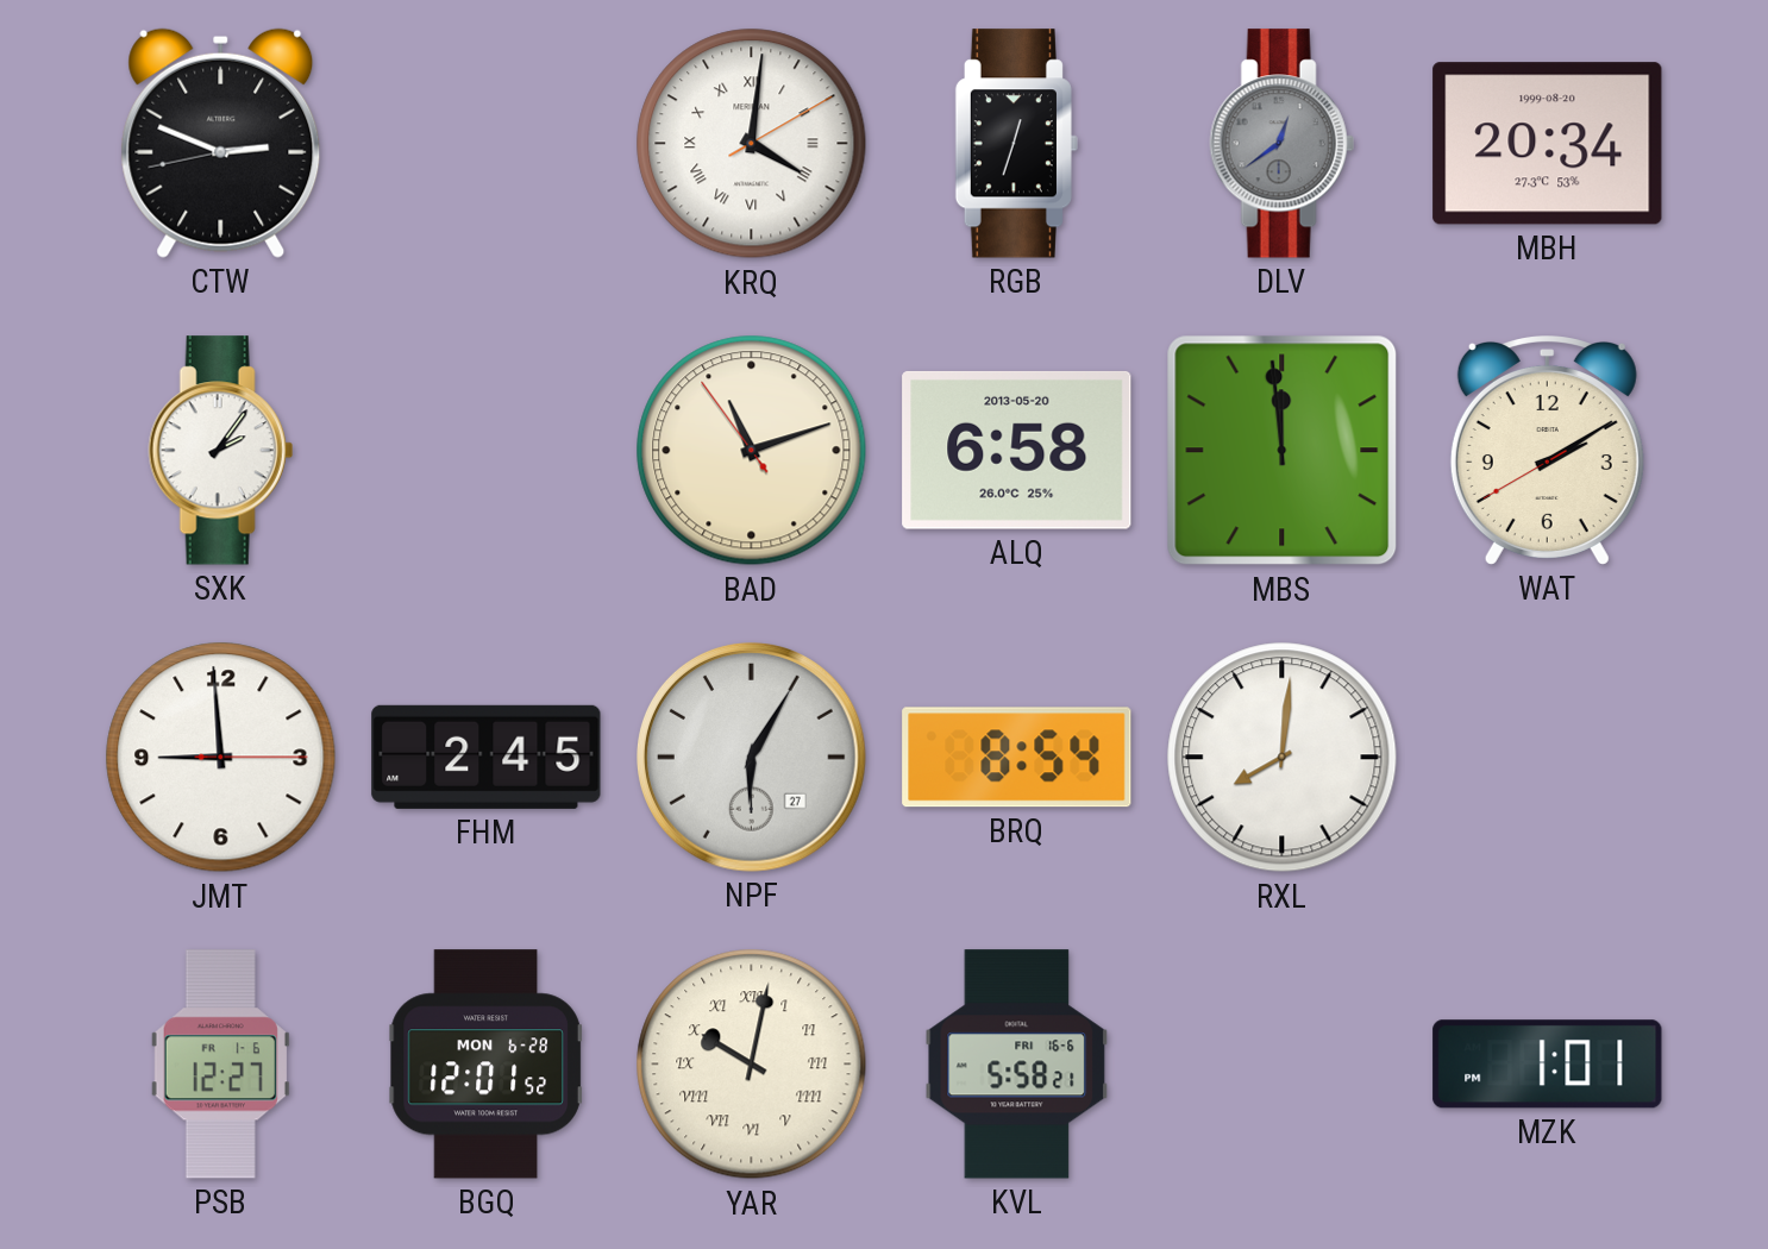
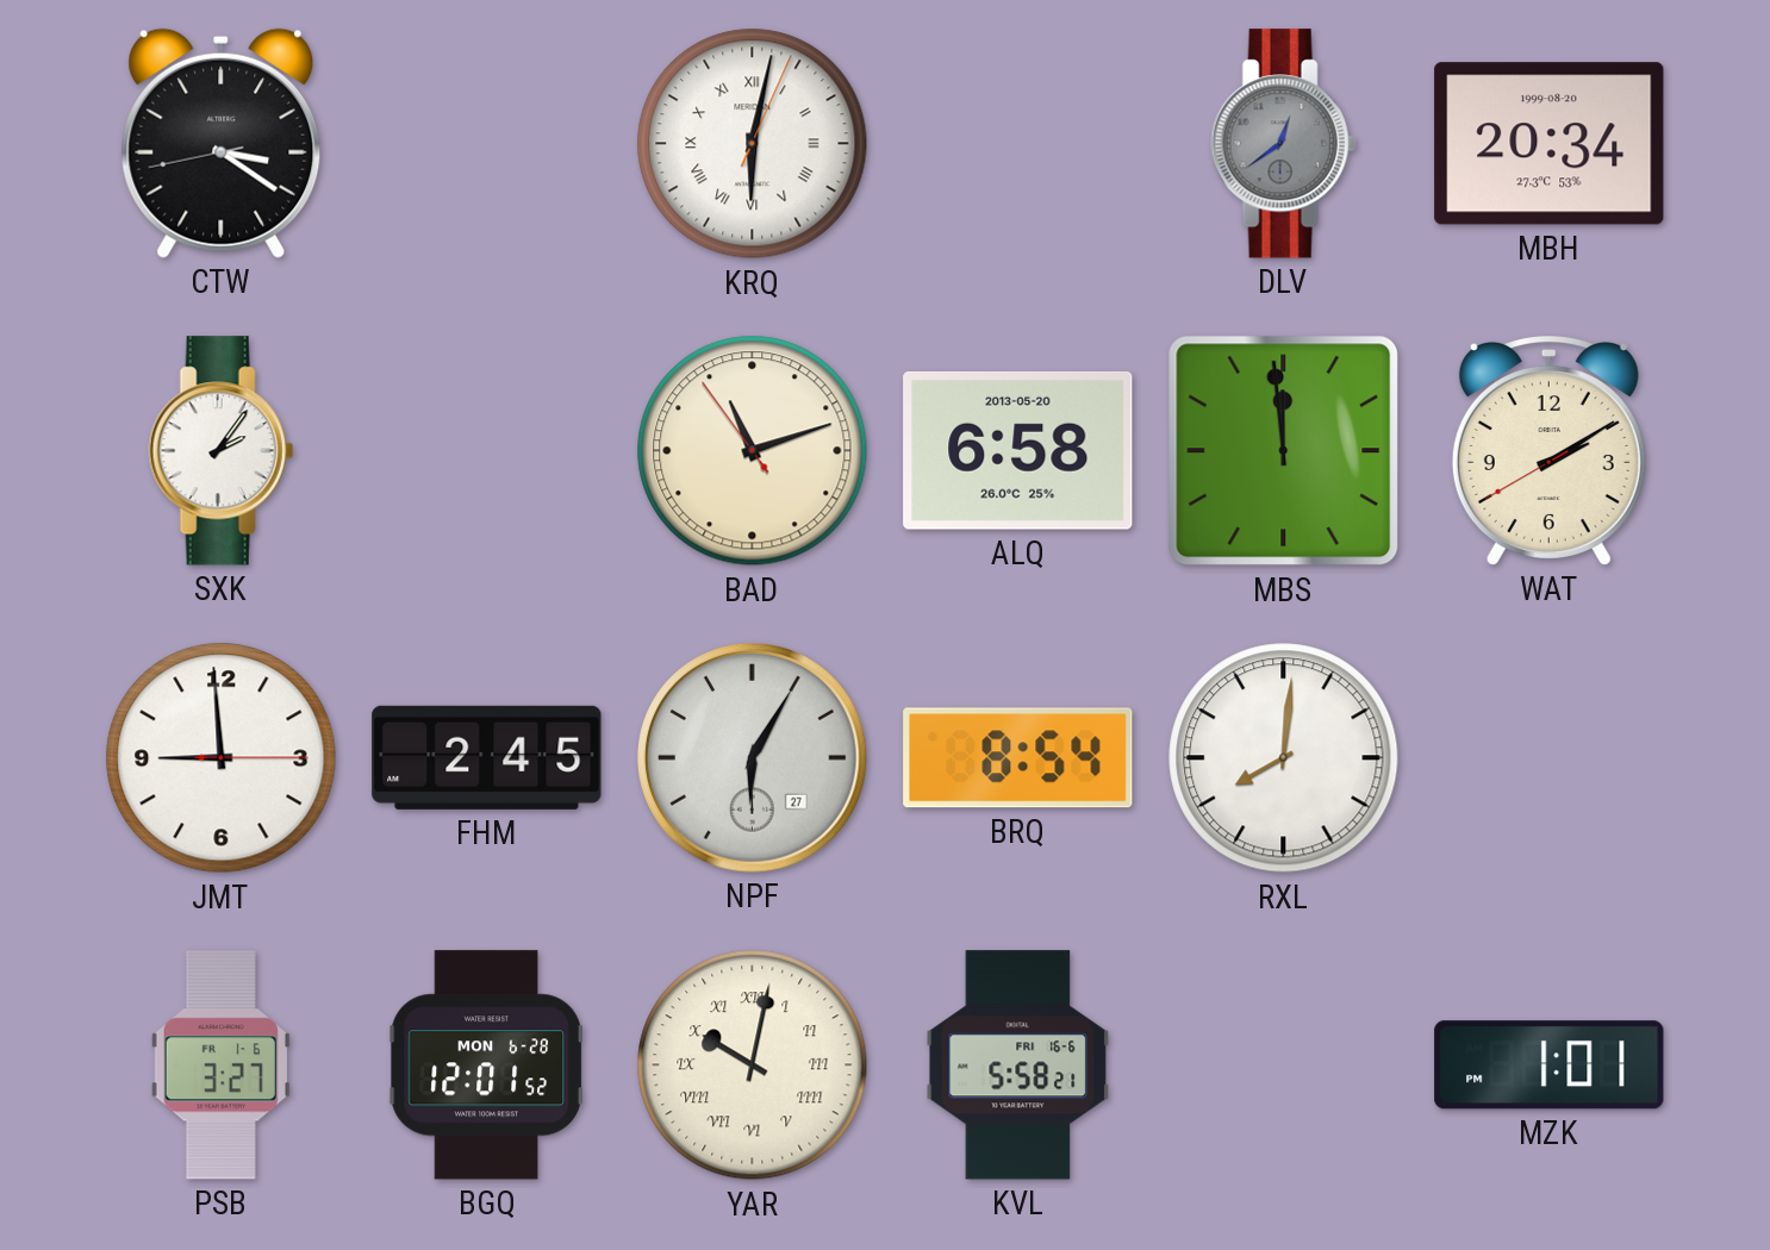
CTW: 2:48 -> 3:20
KRQ: 4:01 -> 6:02
RGB: 12:33 -> none
PSB: 12:27 -> 3:27
